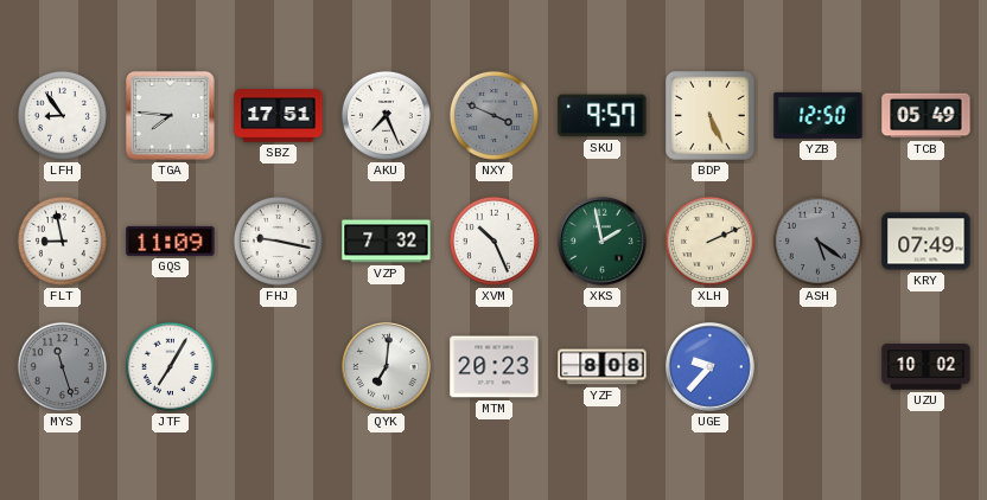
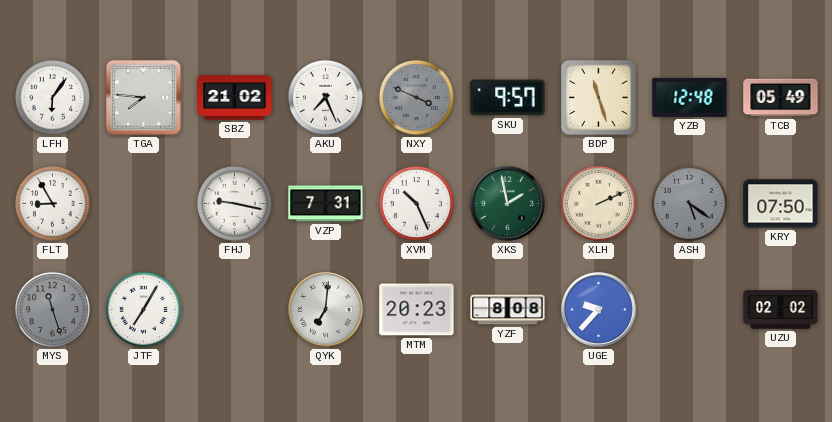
LFH: 8:54 -> 6:06
SBZ: 17:51 -> 21:02
BDP: 5:26 -> 11:27
YZB: 12:50 -> 12:48
FLT: 8:58 -> 8:55
GQS: 11:09 -> none
VZP: 7:32 -> 7:31
KRY: 07:49 -> 07:50
UZU: 10:02 -> 02:02
